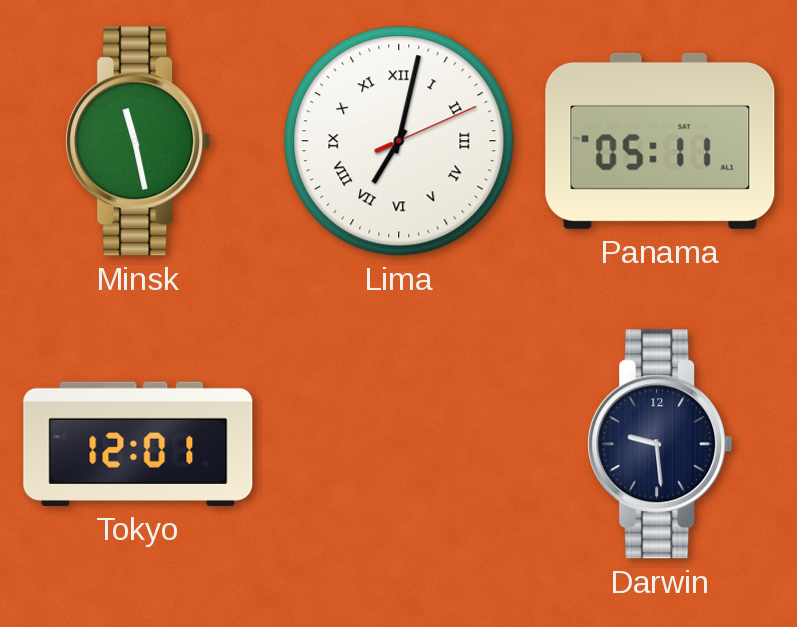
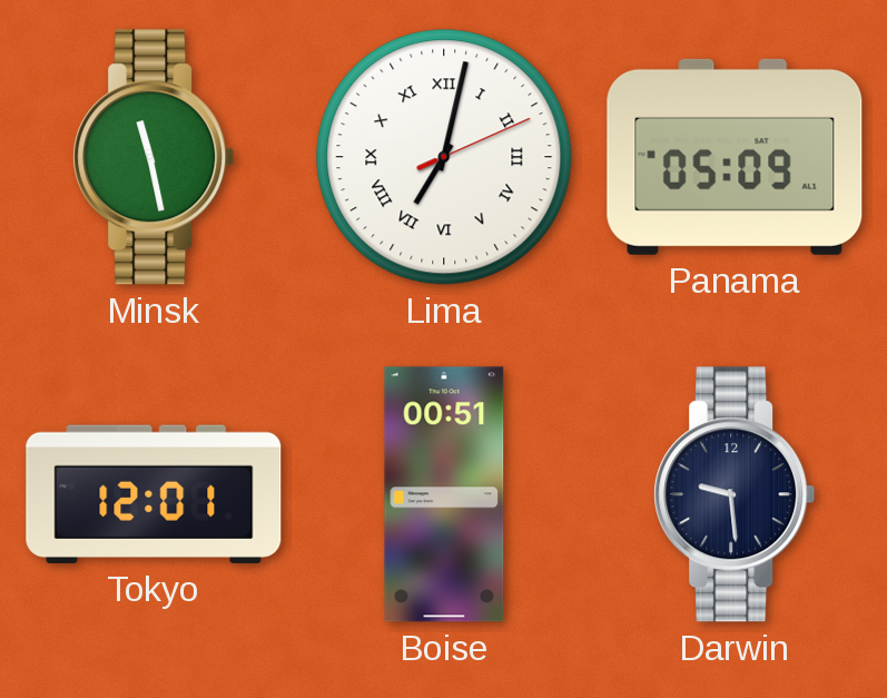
Panama: 05:11 -> 05:09
Boise: none -> 00:51
